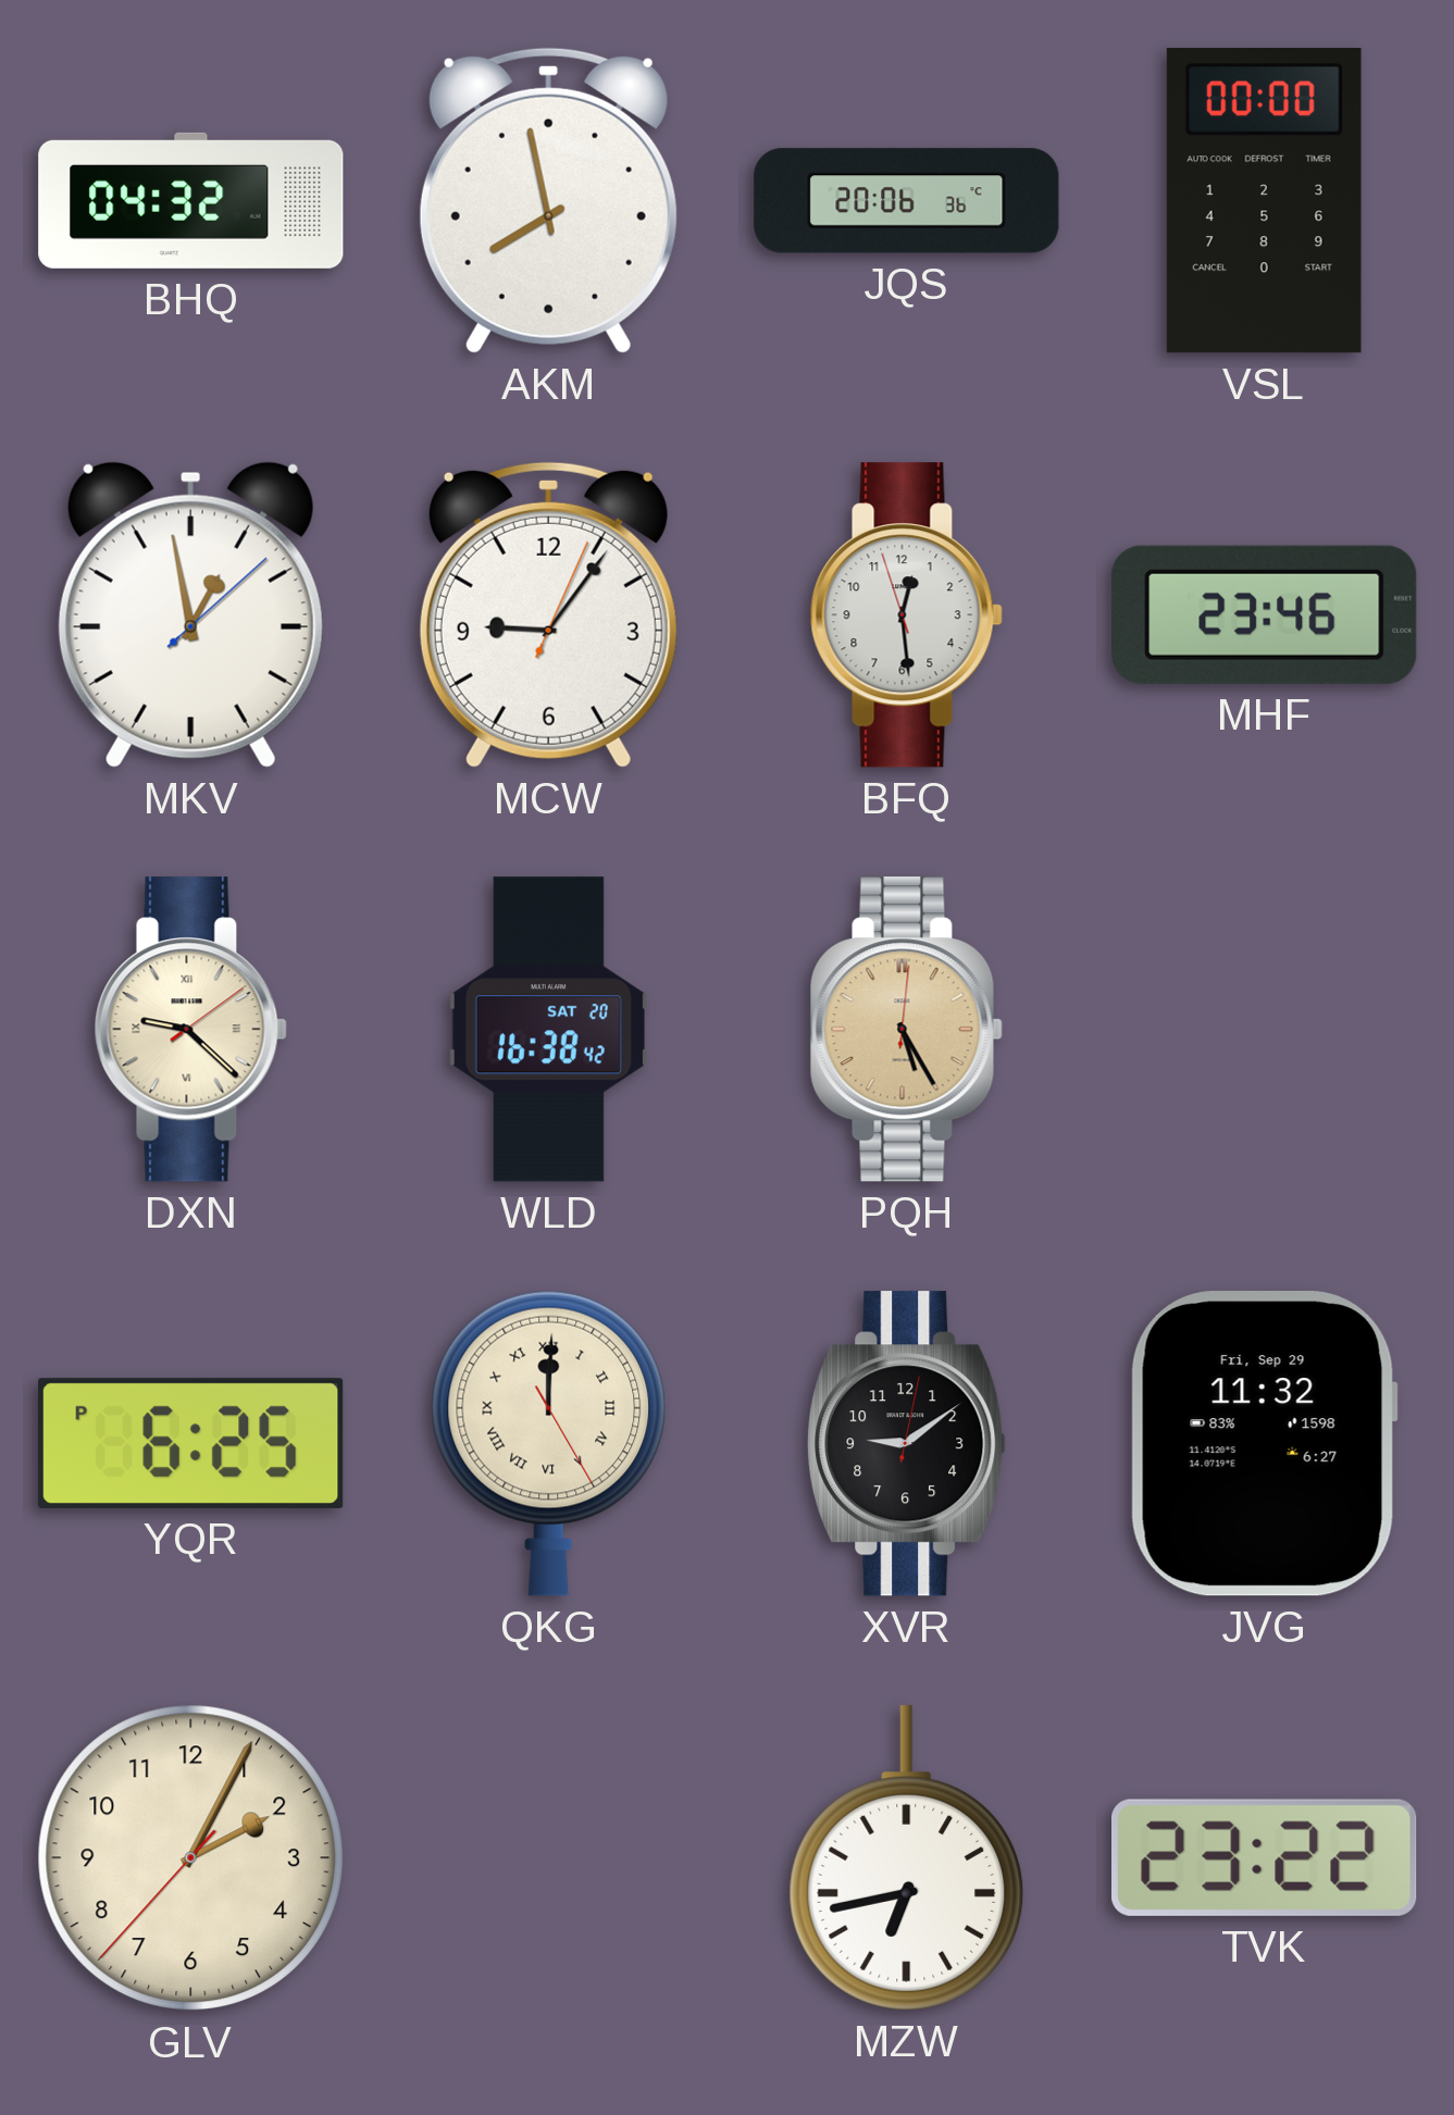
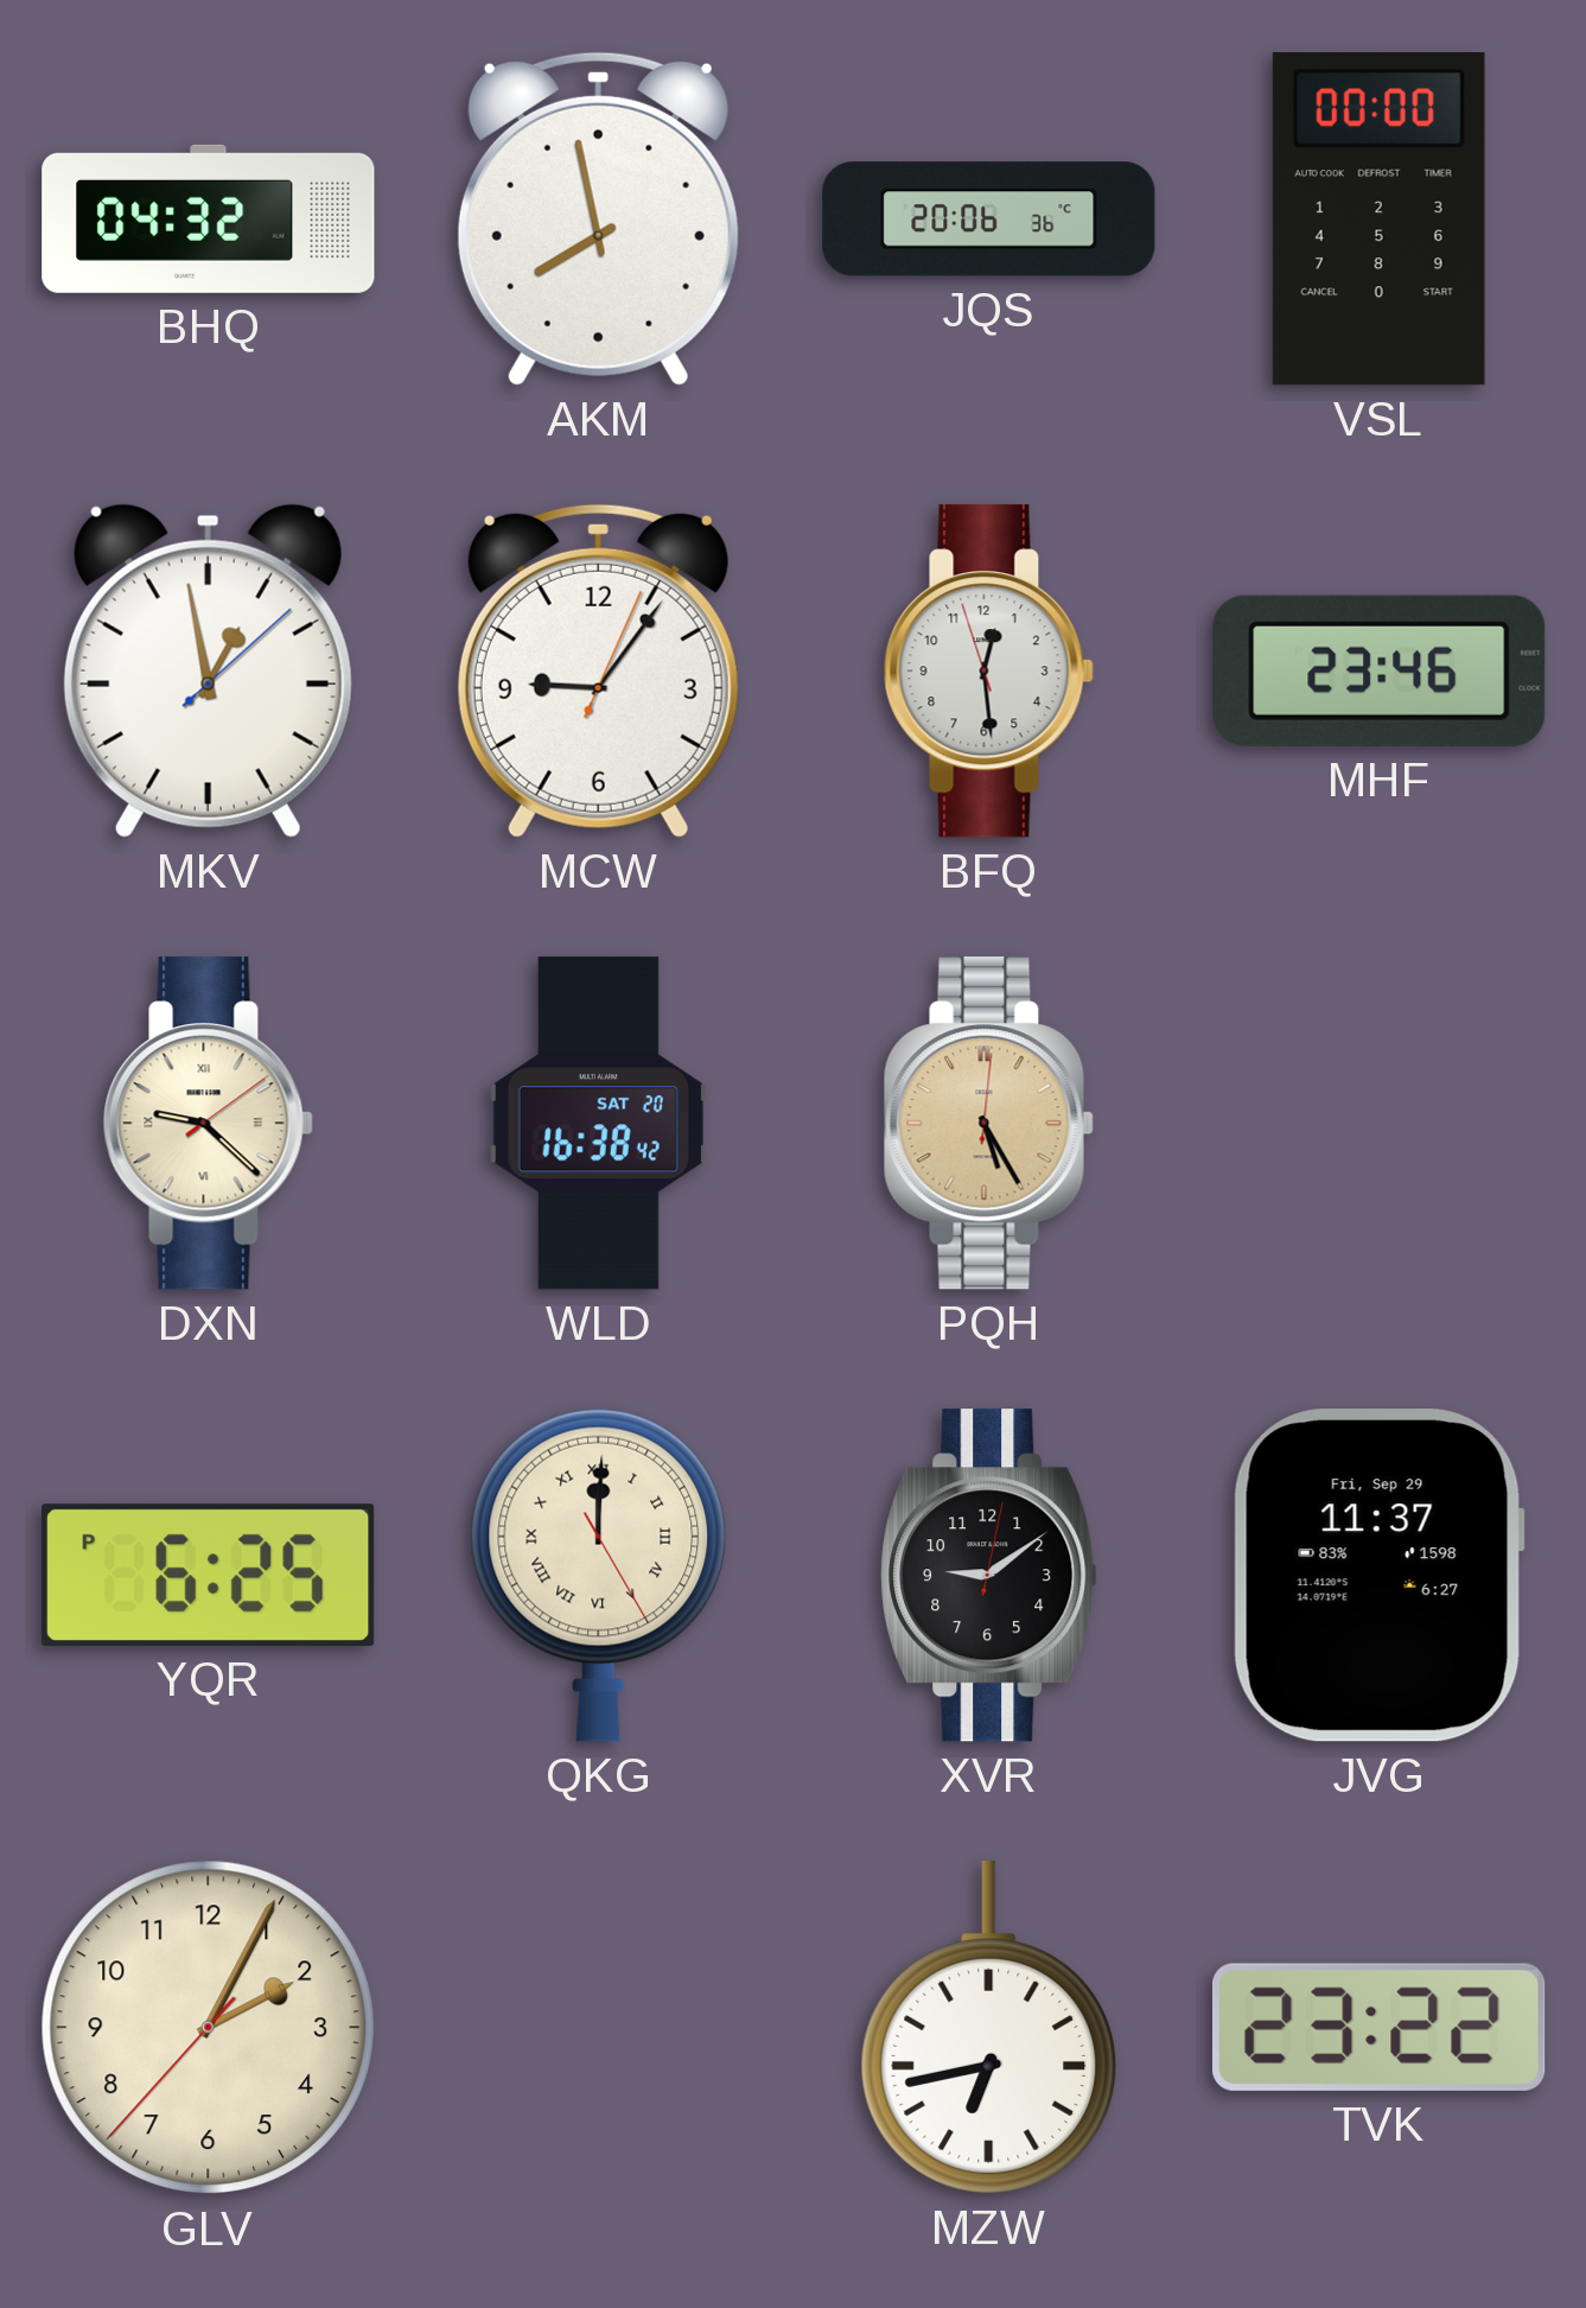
JVG: 11:32 -> 11:37
